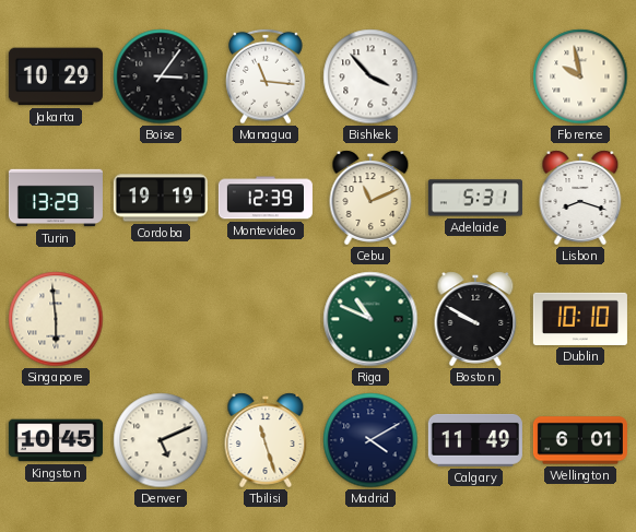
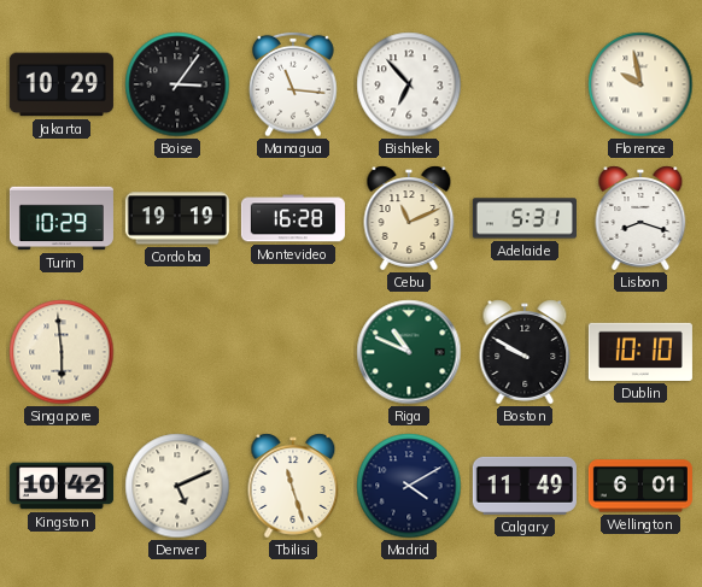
Bishkek: 3:53 -> 6:53
Turin: 13:29 -> 10:29
Montevideo: 12:39 -> 16:28
Kingston: 10:45 -> 10:42
